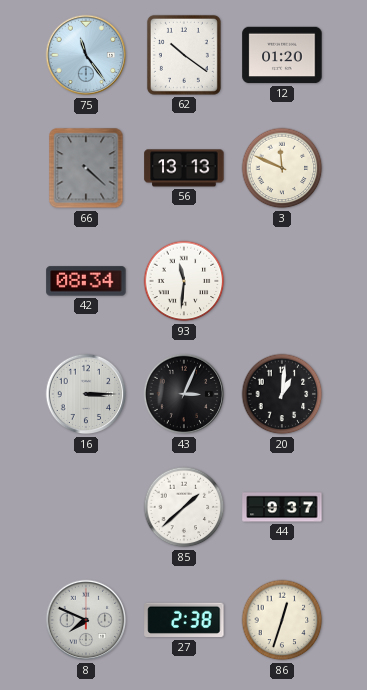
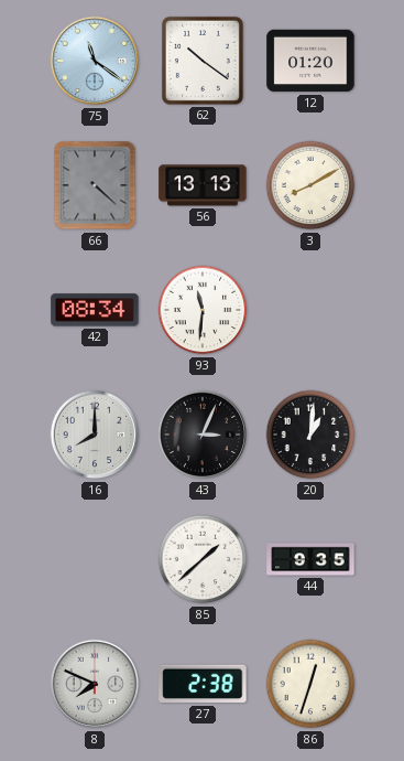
75: 11:24 -> 11:21
3: 11:49 -> 8:10
16: 3:15 -> 8:00
44: 9:37 -> 9:35
